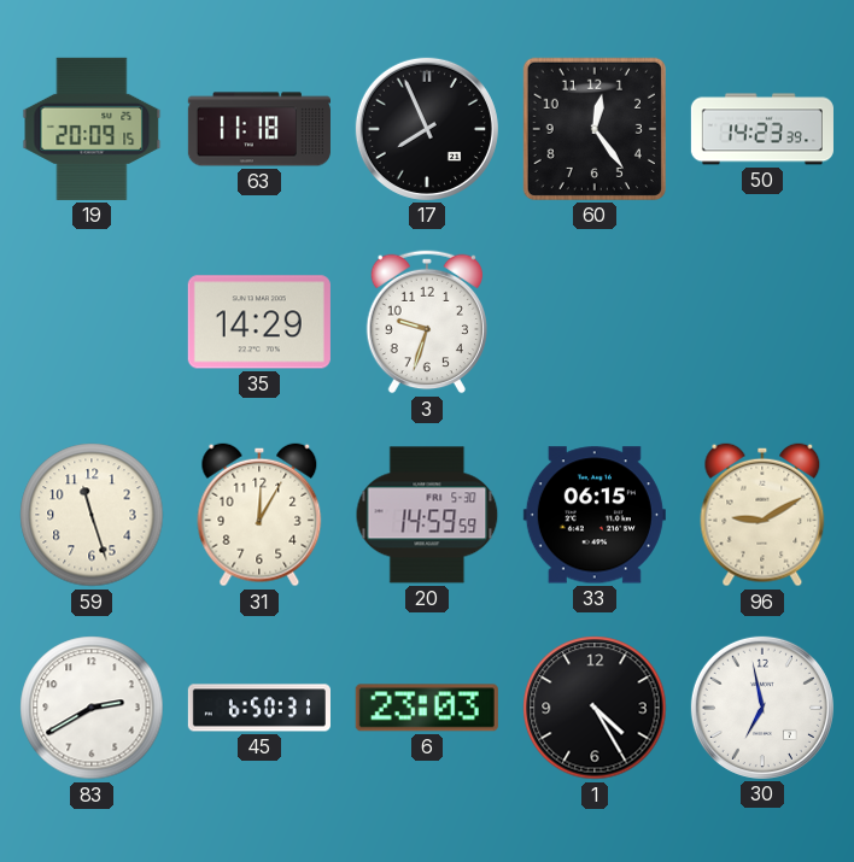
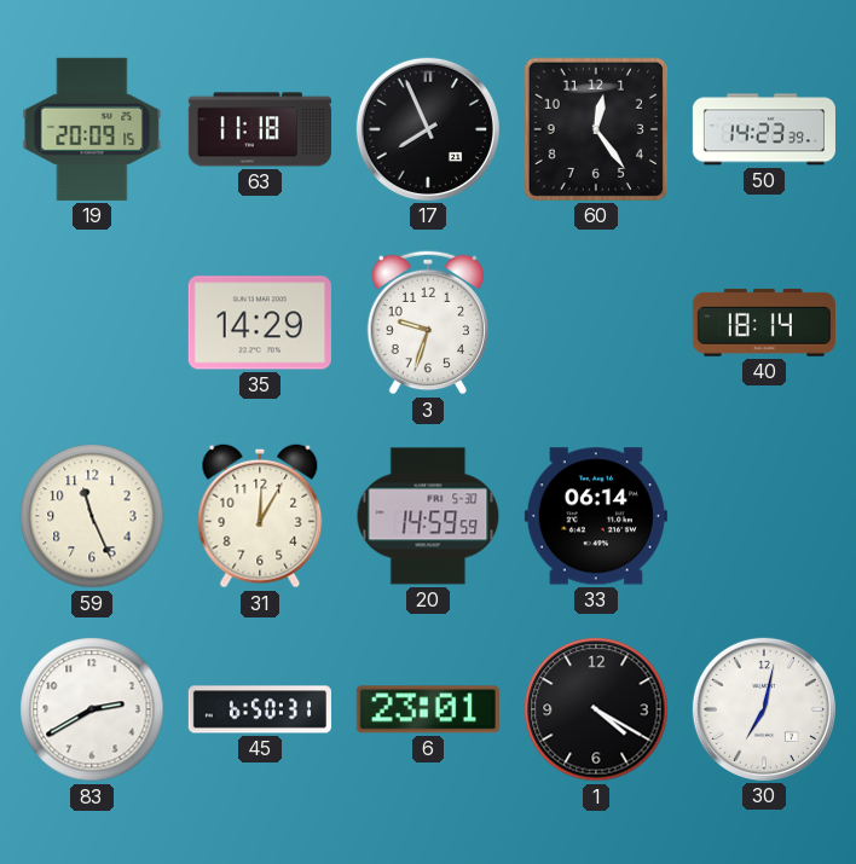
40: none -> 18:14
59: 11:27 -> 11:26
33: 06:15 -> 06:14
96: 9:10 -> none
6: 23:03 -> 23:01
1: 4:25 -> 4:20
30: 6:58 -> 7:02
